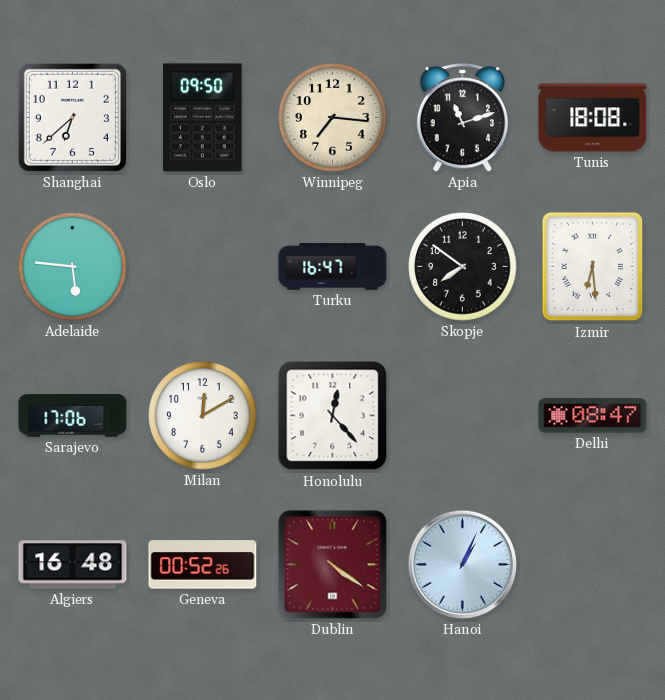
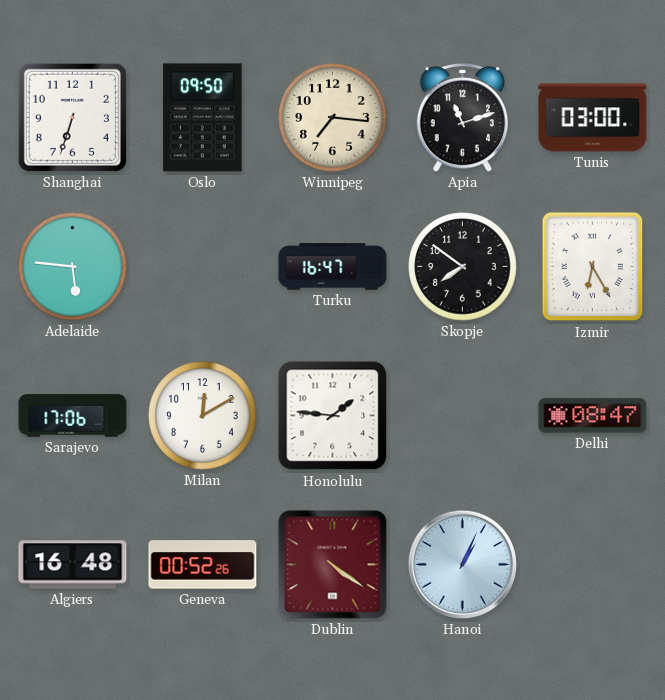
Shanghai: 6:38 -> 6:33
Tunis: 18:08 -> 03:00
Izmir: 6:29 -> 6:25
Honolulu: 12:23 -> 1:46
